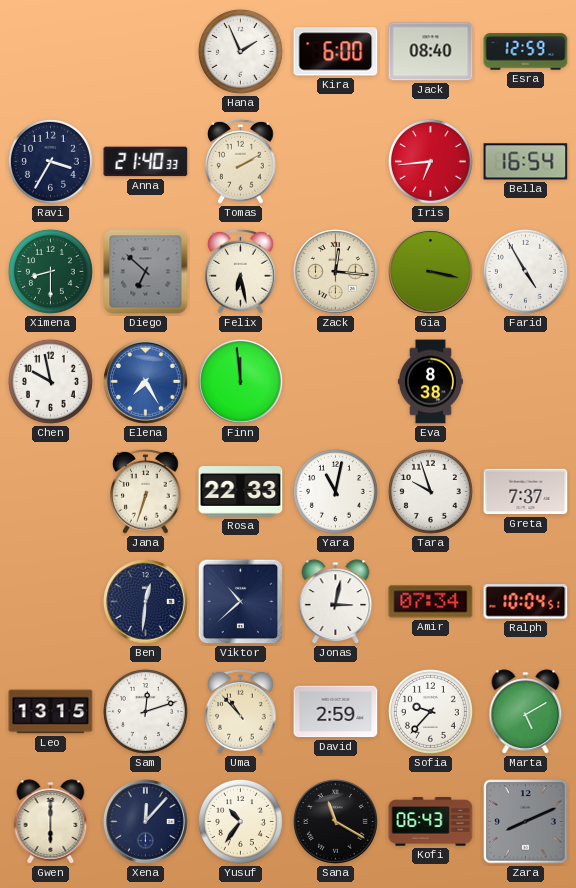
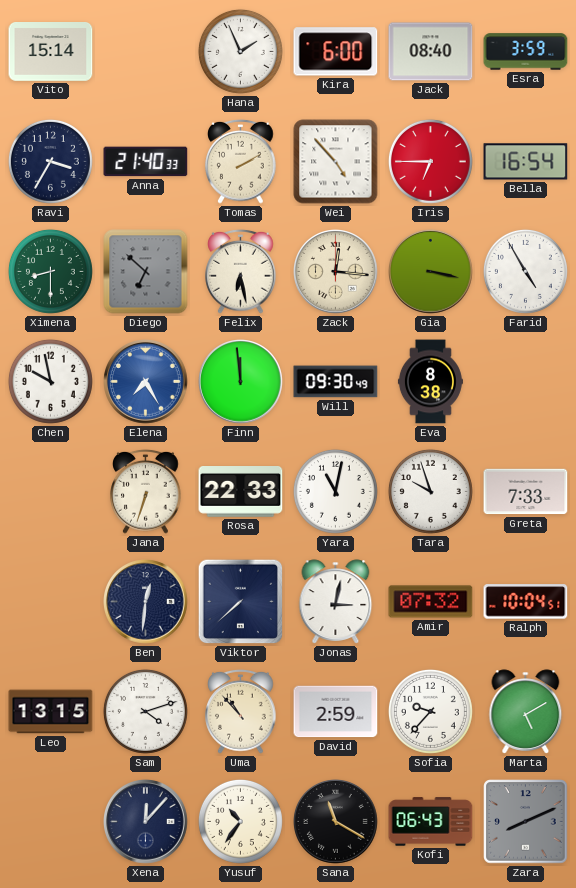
Vito: none -> 15:14
Esra: 12:59 -> 3:59
Wei: none -> 4:53
Iris: 6:44 -> 6:45
Will: none -> 09:30
Greta: 7:37 -> 7:33
Viktor: 10:38 -> 7:38
Amir: 07:34 -> 07:32
Sam: 12:12 -> 4:12
Gwen: 6:00 -> none
